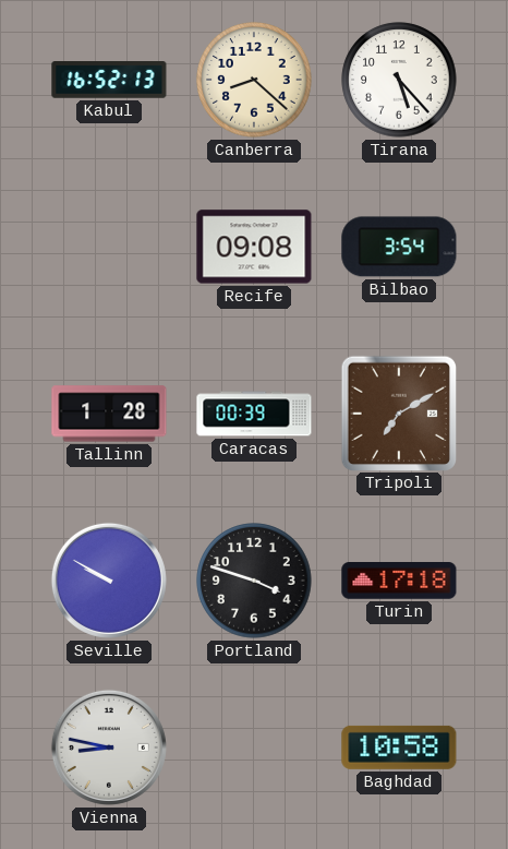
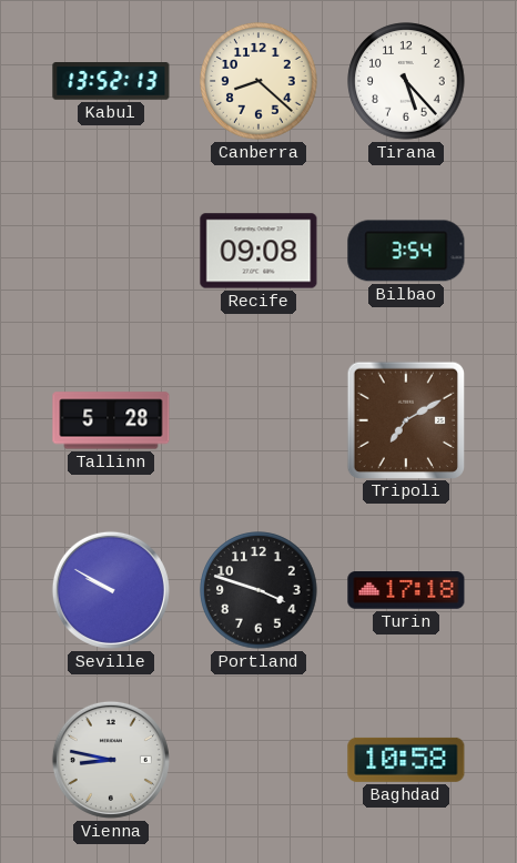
Kabul: 16:52 -> 13:52
Tallinn: 1:28 -> 5:28
Caracas: 00:39 -> none
